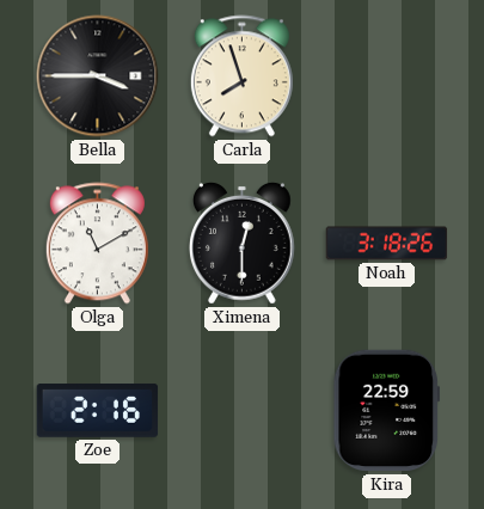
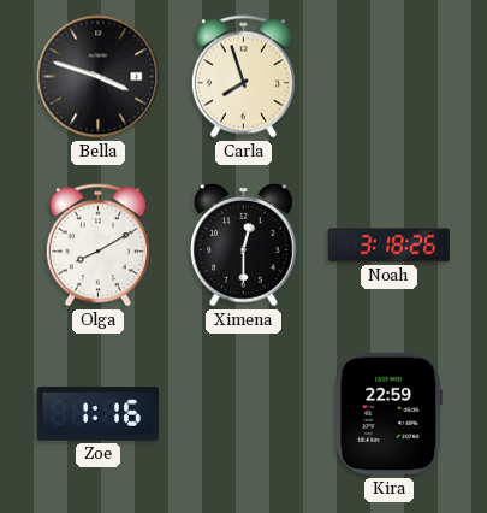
Bella: 3:45 -> 3:48
Olga: 11:10 -> 8:10
Zoe: 2:16 -> 1:16
